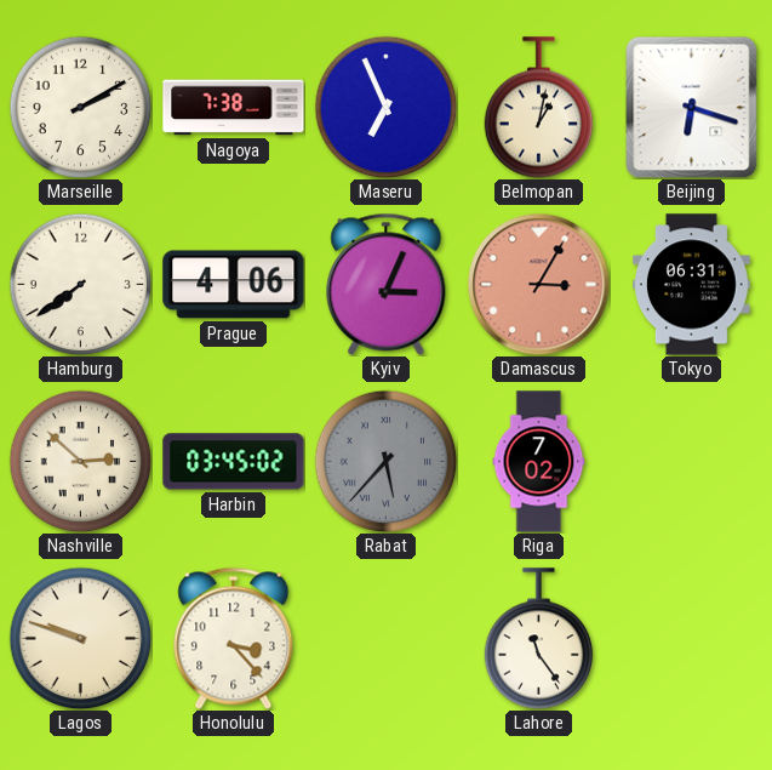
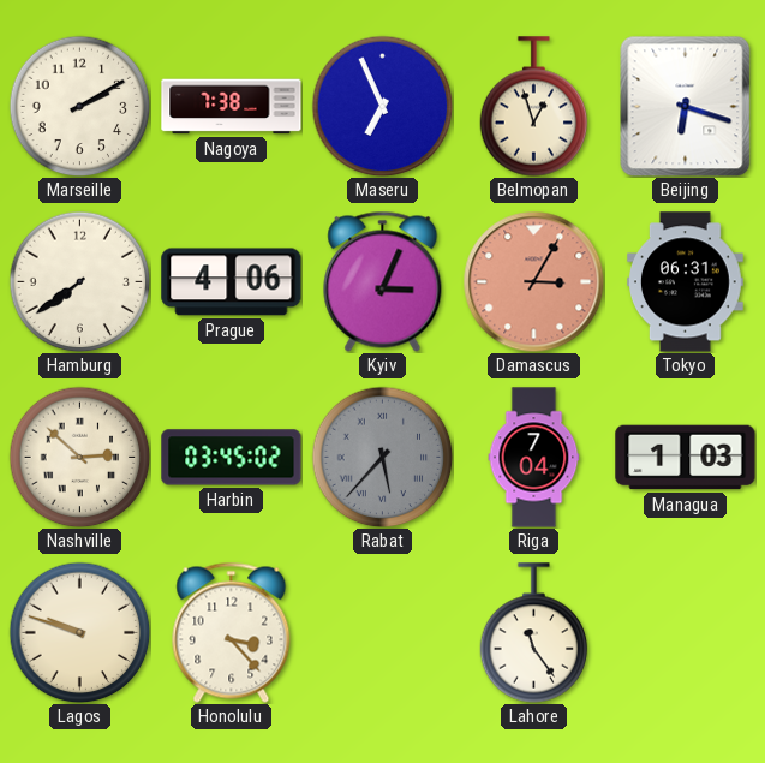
Belmopan: 1:02 -> 12:57
Riga: 7:02 -> 7:04
Managua: none -> 1:03
